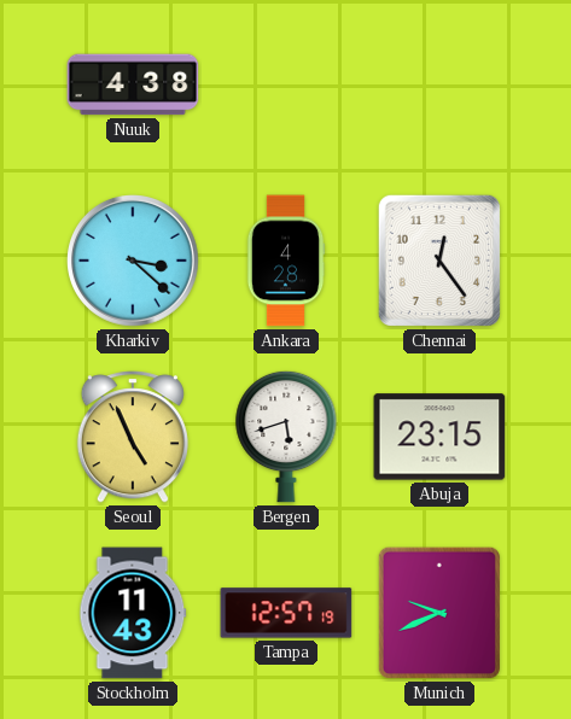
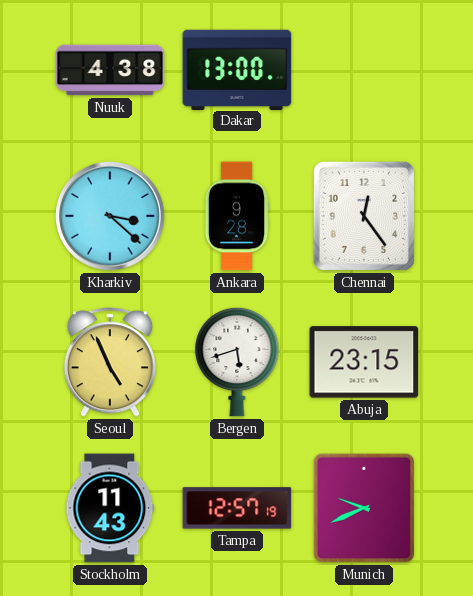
Dakar: none -> 13:00
Ankara: 4:28 -> 9:28
